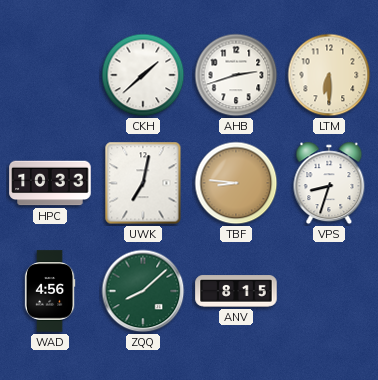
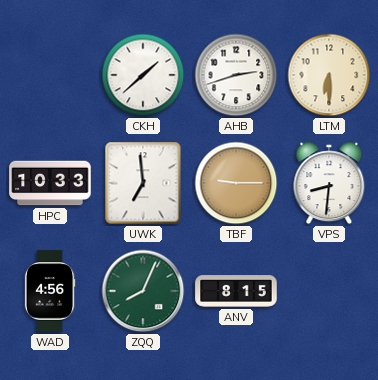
UWK: 7:02 -> 6:59
TBF: 8:46 -> 9:15
VPS: 8:33 -> 8:31
ZQQ: 8:08 -> 8:04
